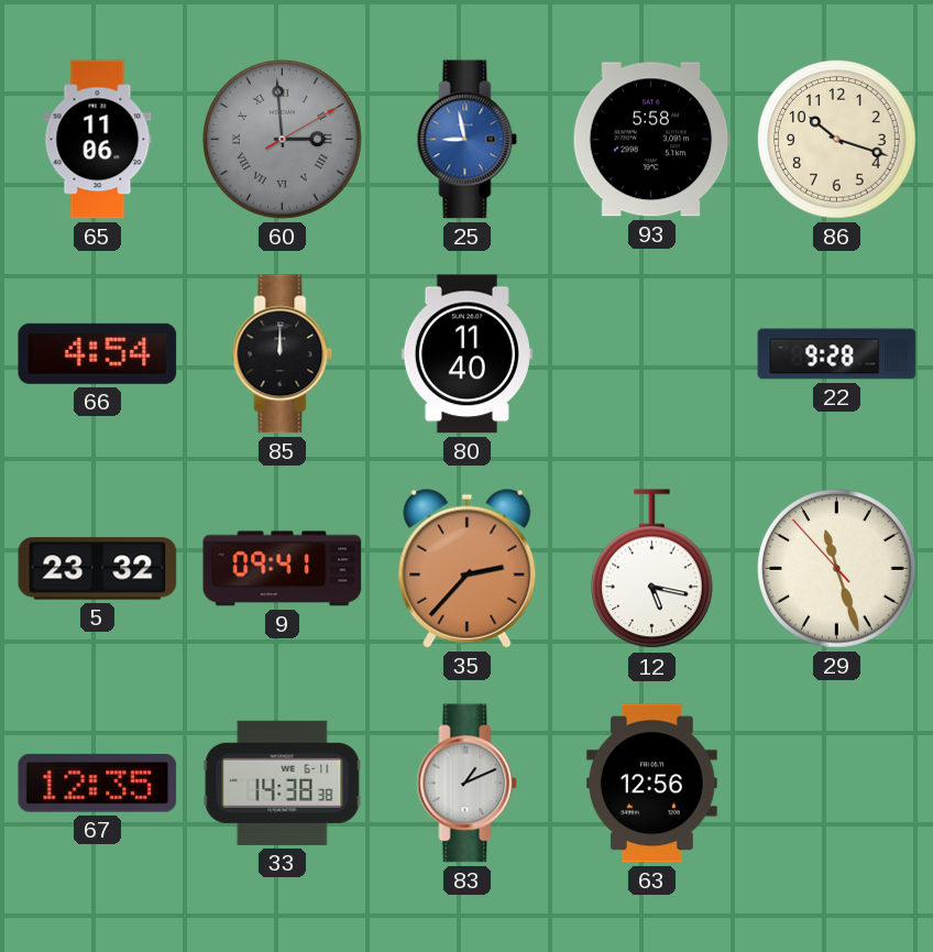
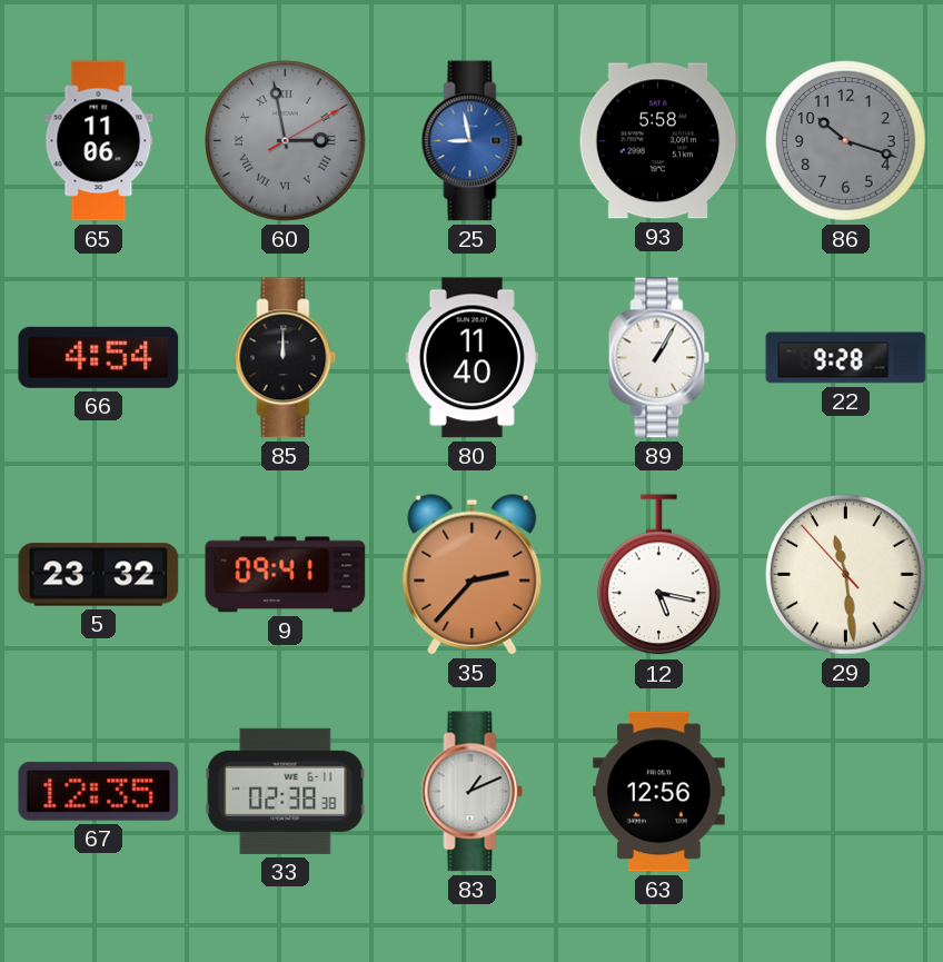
60: 2:59 -> 2:58
86 dial: cream -> grey
89: none -> 1:05
29: 11:26 -> 11:28
33: 14:38 -> 02:38
